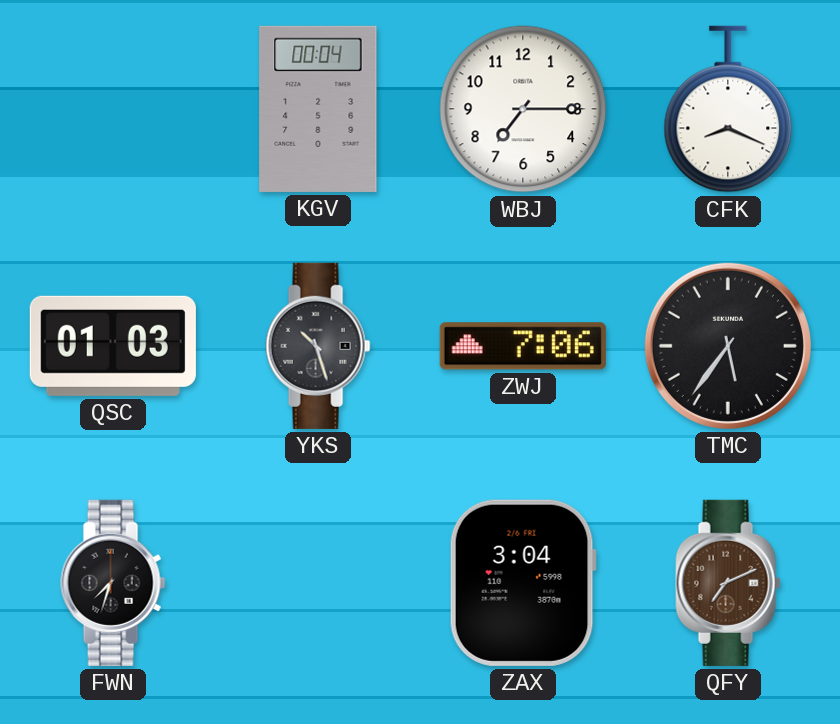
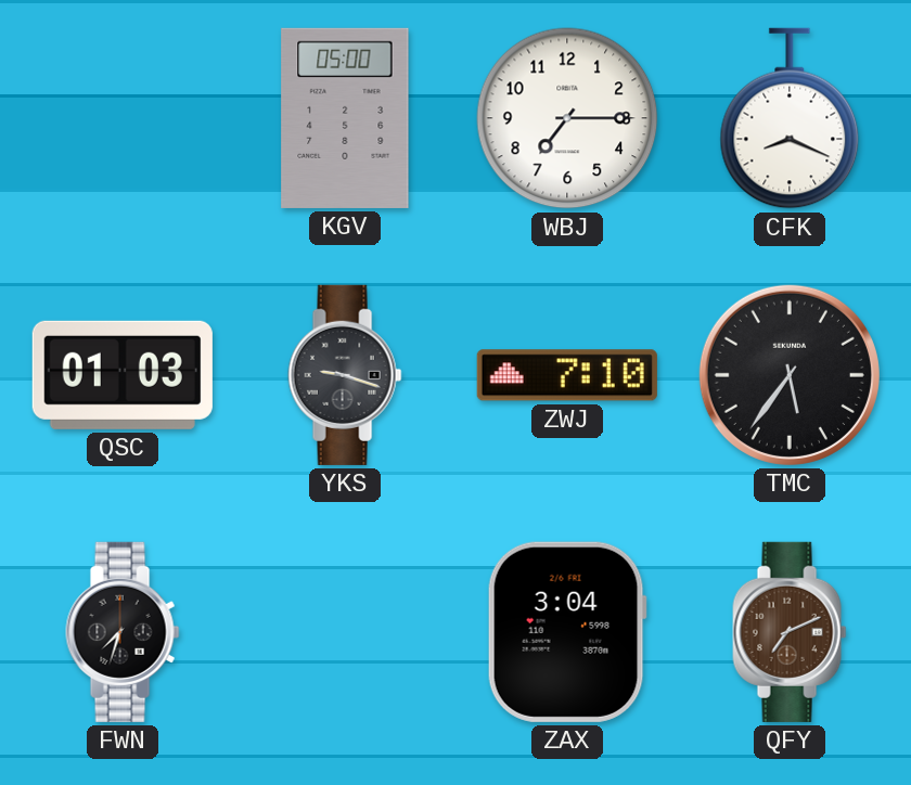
KGV: 00:04 -> 05:00
YKS: 10:27 -> 9:18
ZWJ: 7:06 -> 7:10
